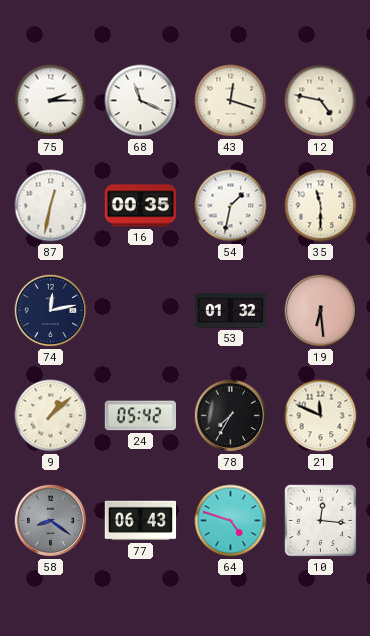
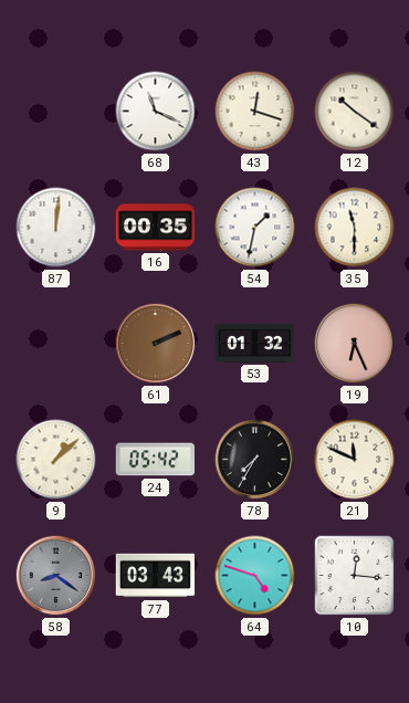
75: 2:15 -> none
12: 4:47 -> 10:21
87: 12:32 -> 12:01
74: 12:13 -> none
61: none -> 2:11
19: 6:29 -> 6:26
77: 06:43 -> 03:43
